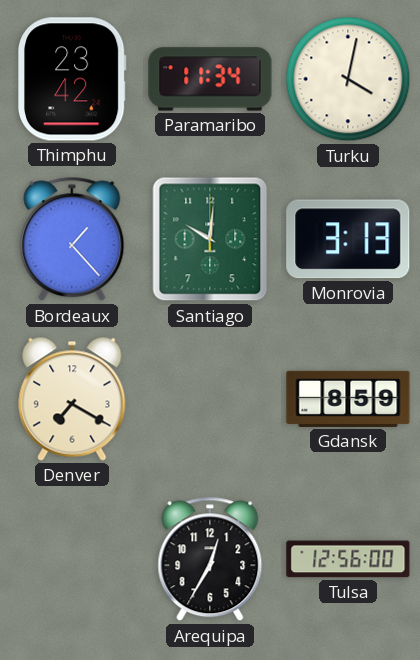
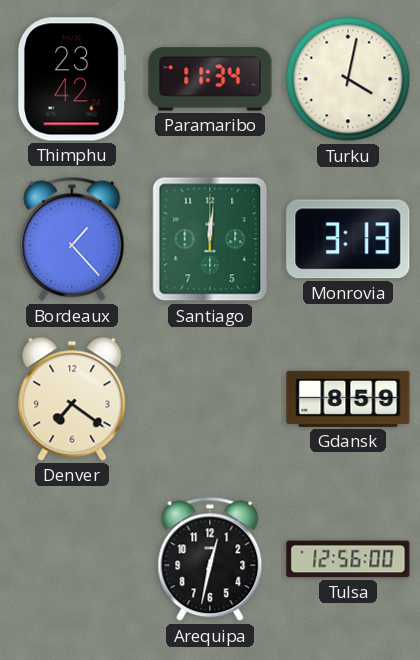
Santiago: 10:01 -> 12:01
Denver: 7:20 -> 7:21
Arequipa: 12:35 -> 12:32
